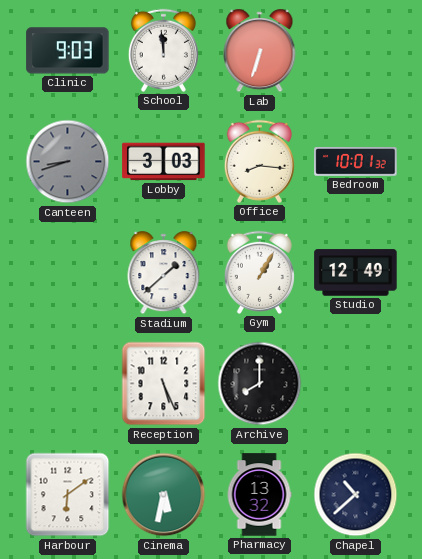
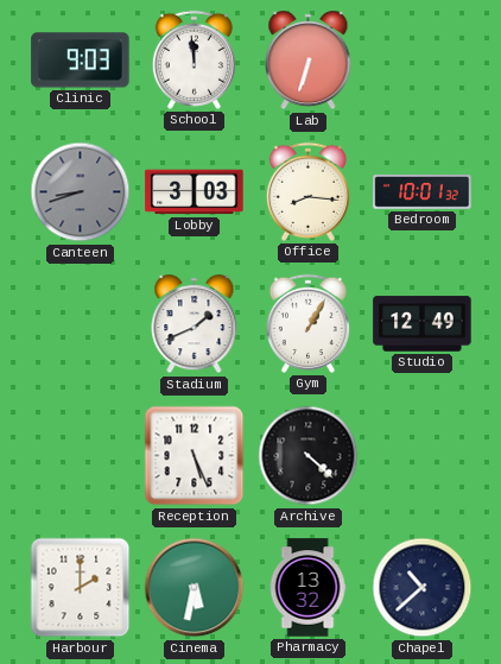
Stadium: 1:38 -> 1:41
Archive: 8:00 -> 4:22
Harbour: 6:09 -> 2:00
